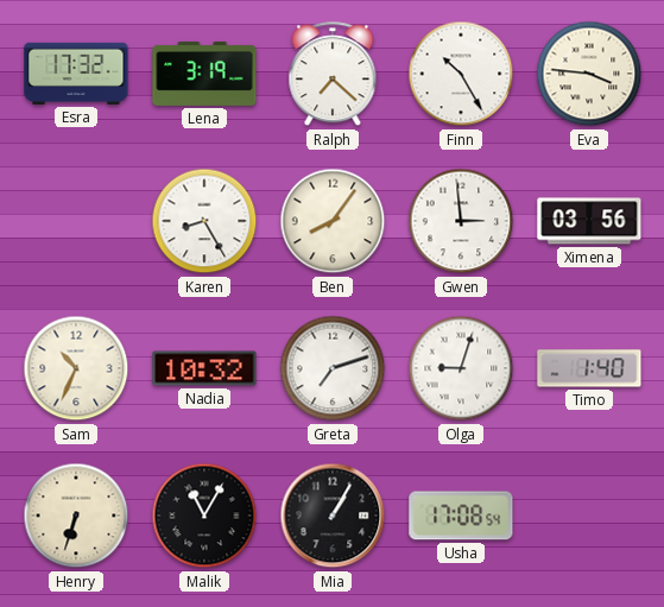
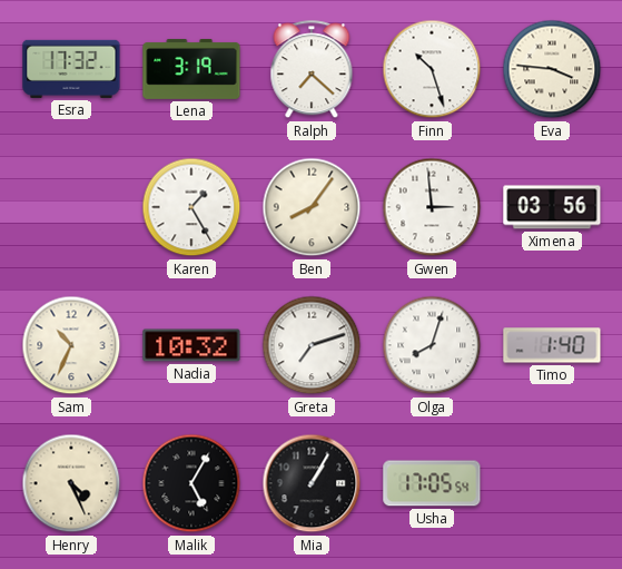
Finn: 10:25 -> 10:27
Karen: 8:25 -> 1:25
Olga: 9:03 -> 8:03
Henry: 6:33 -> 4:26
Malik: 11:05 -> 5:05
Usha: 17:08 -> 17:05
